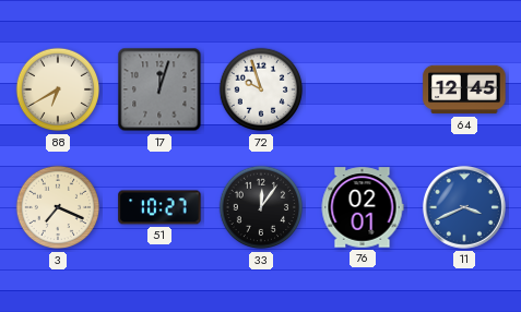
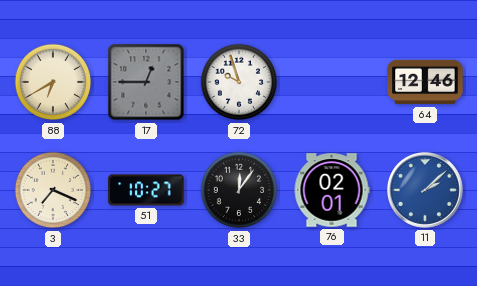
17: 12:03 -> 12:45
64: 12:45 -> 12:46
11: 3:41 -> 2:08
